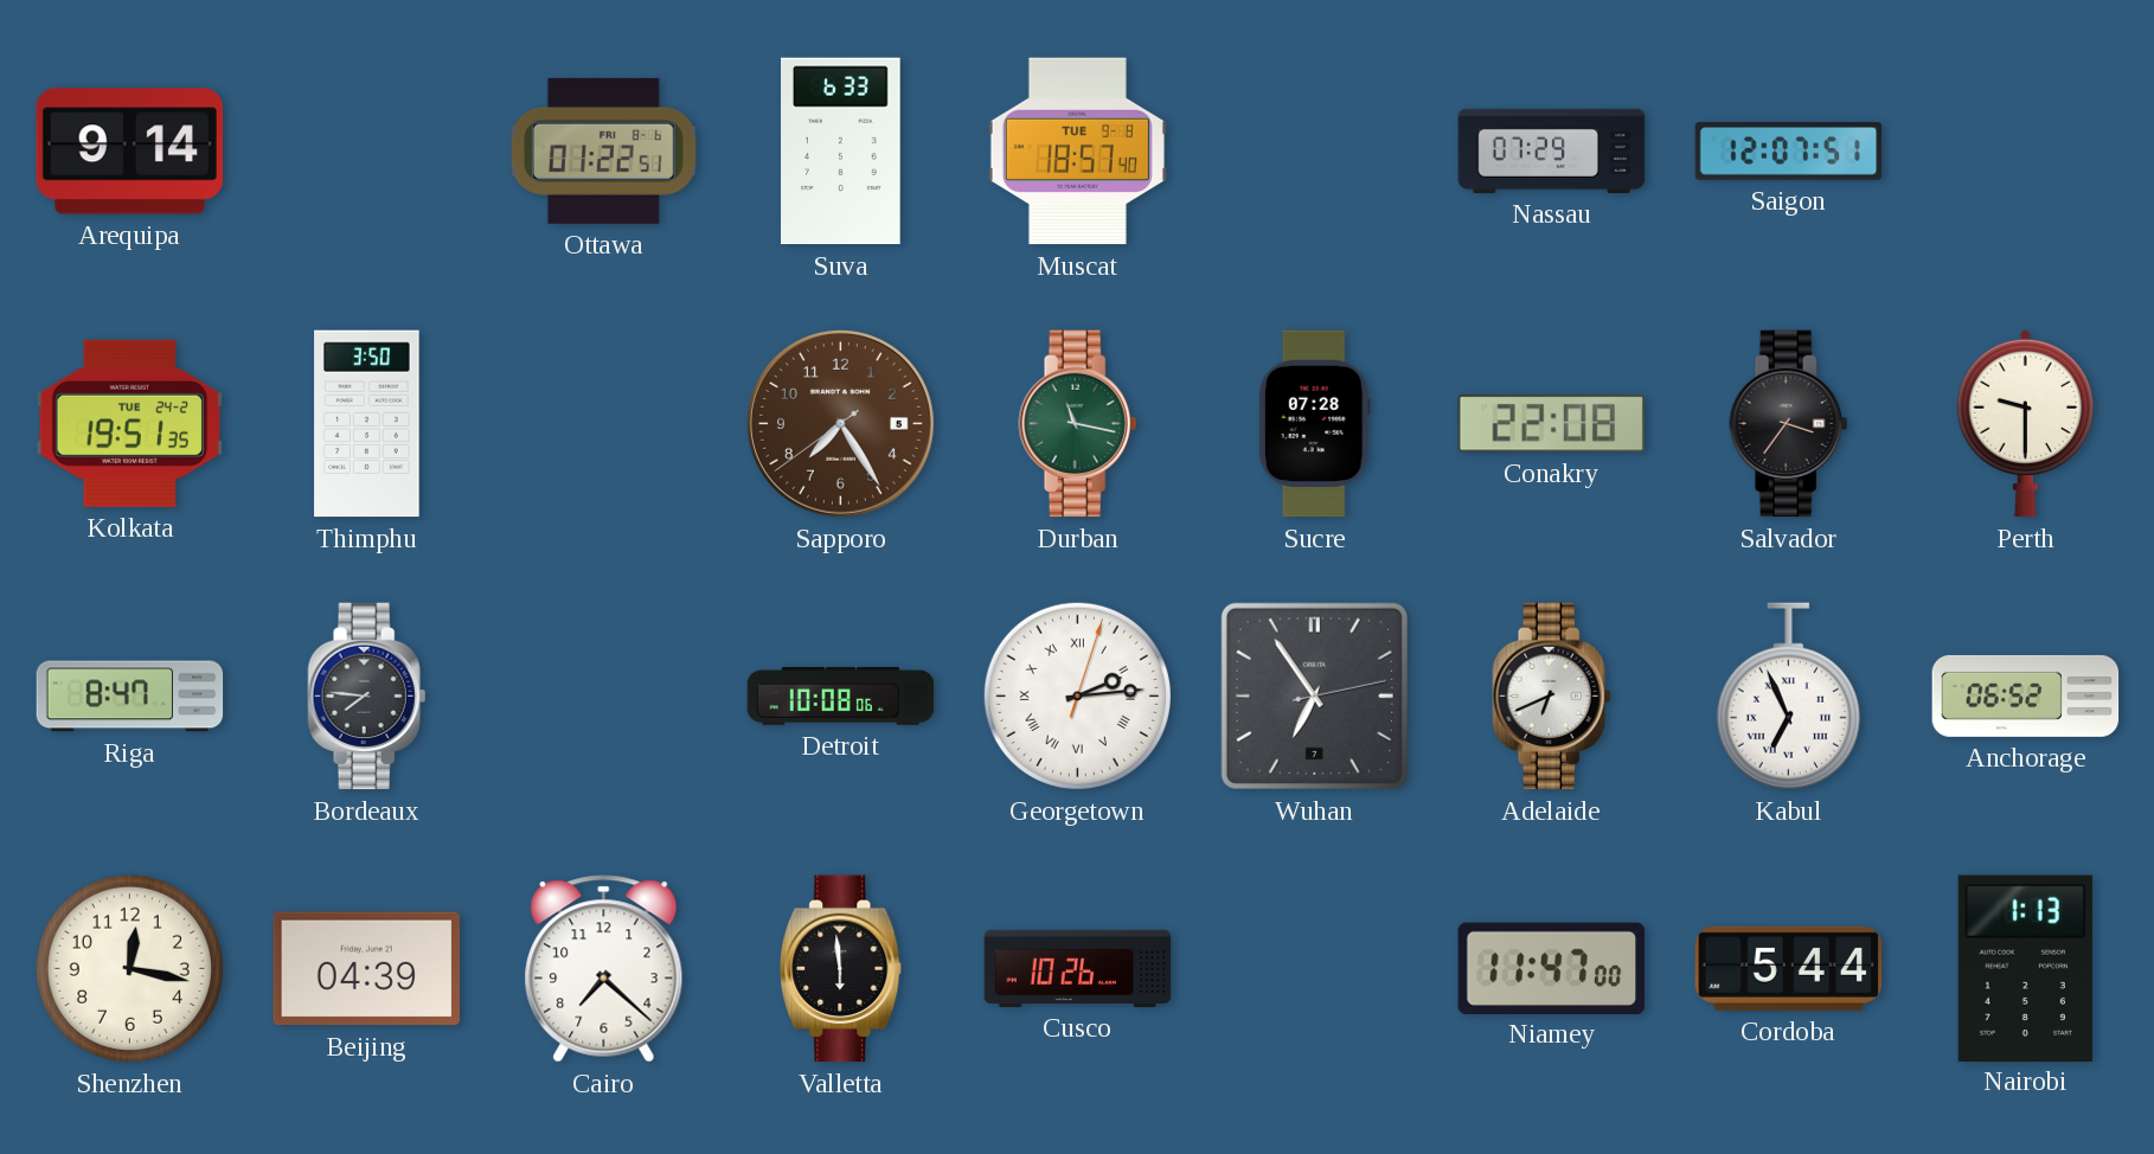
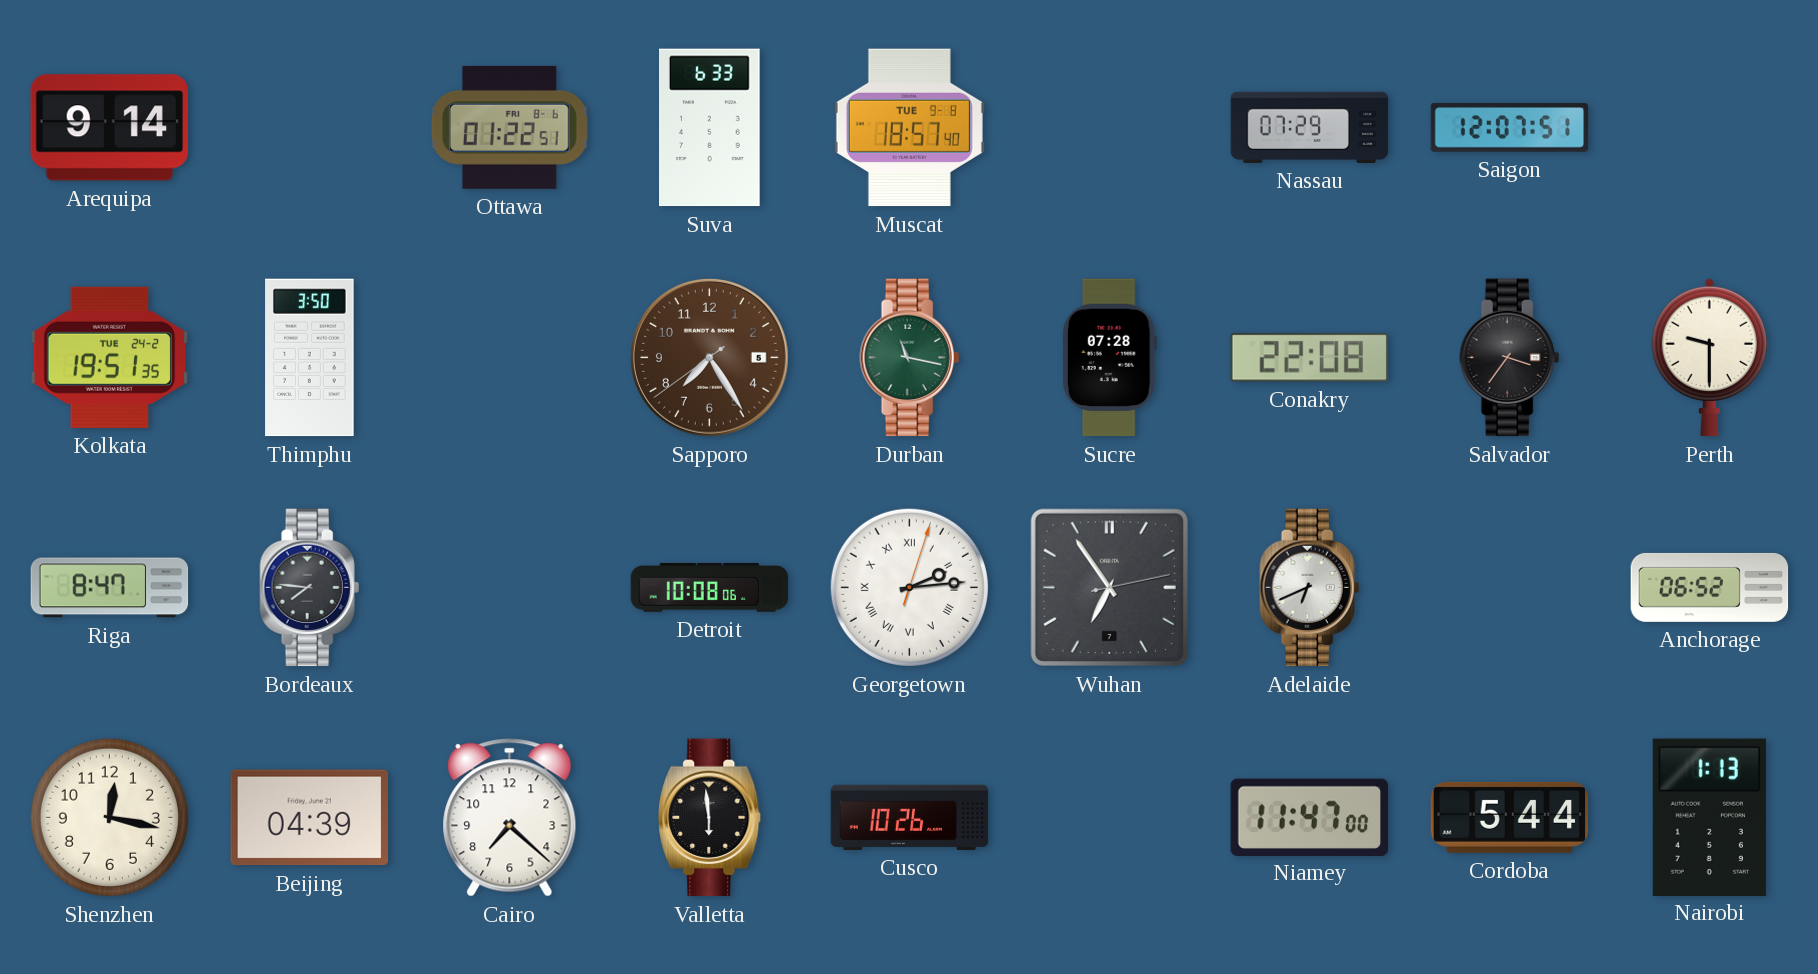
Kabul: 6:56 -> none
